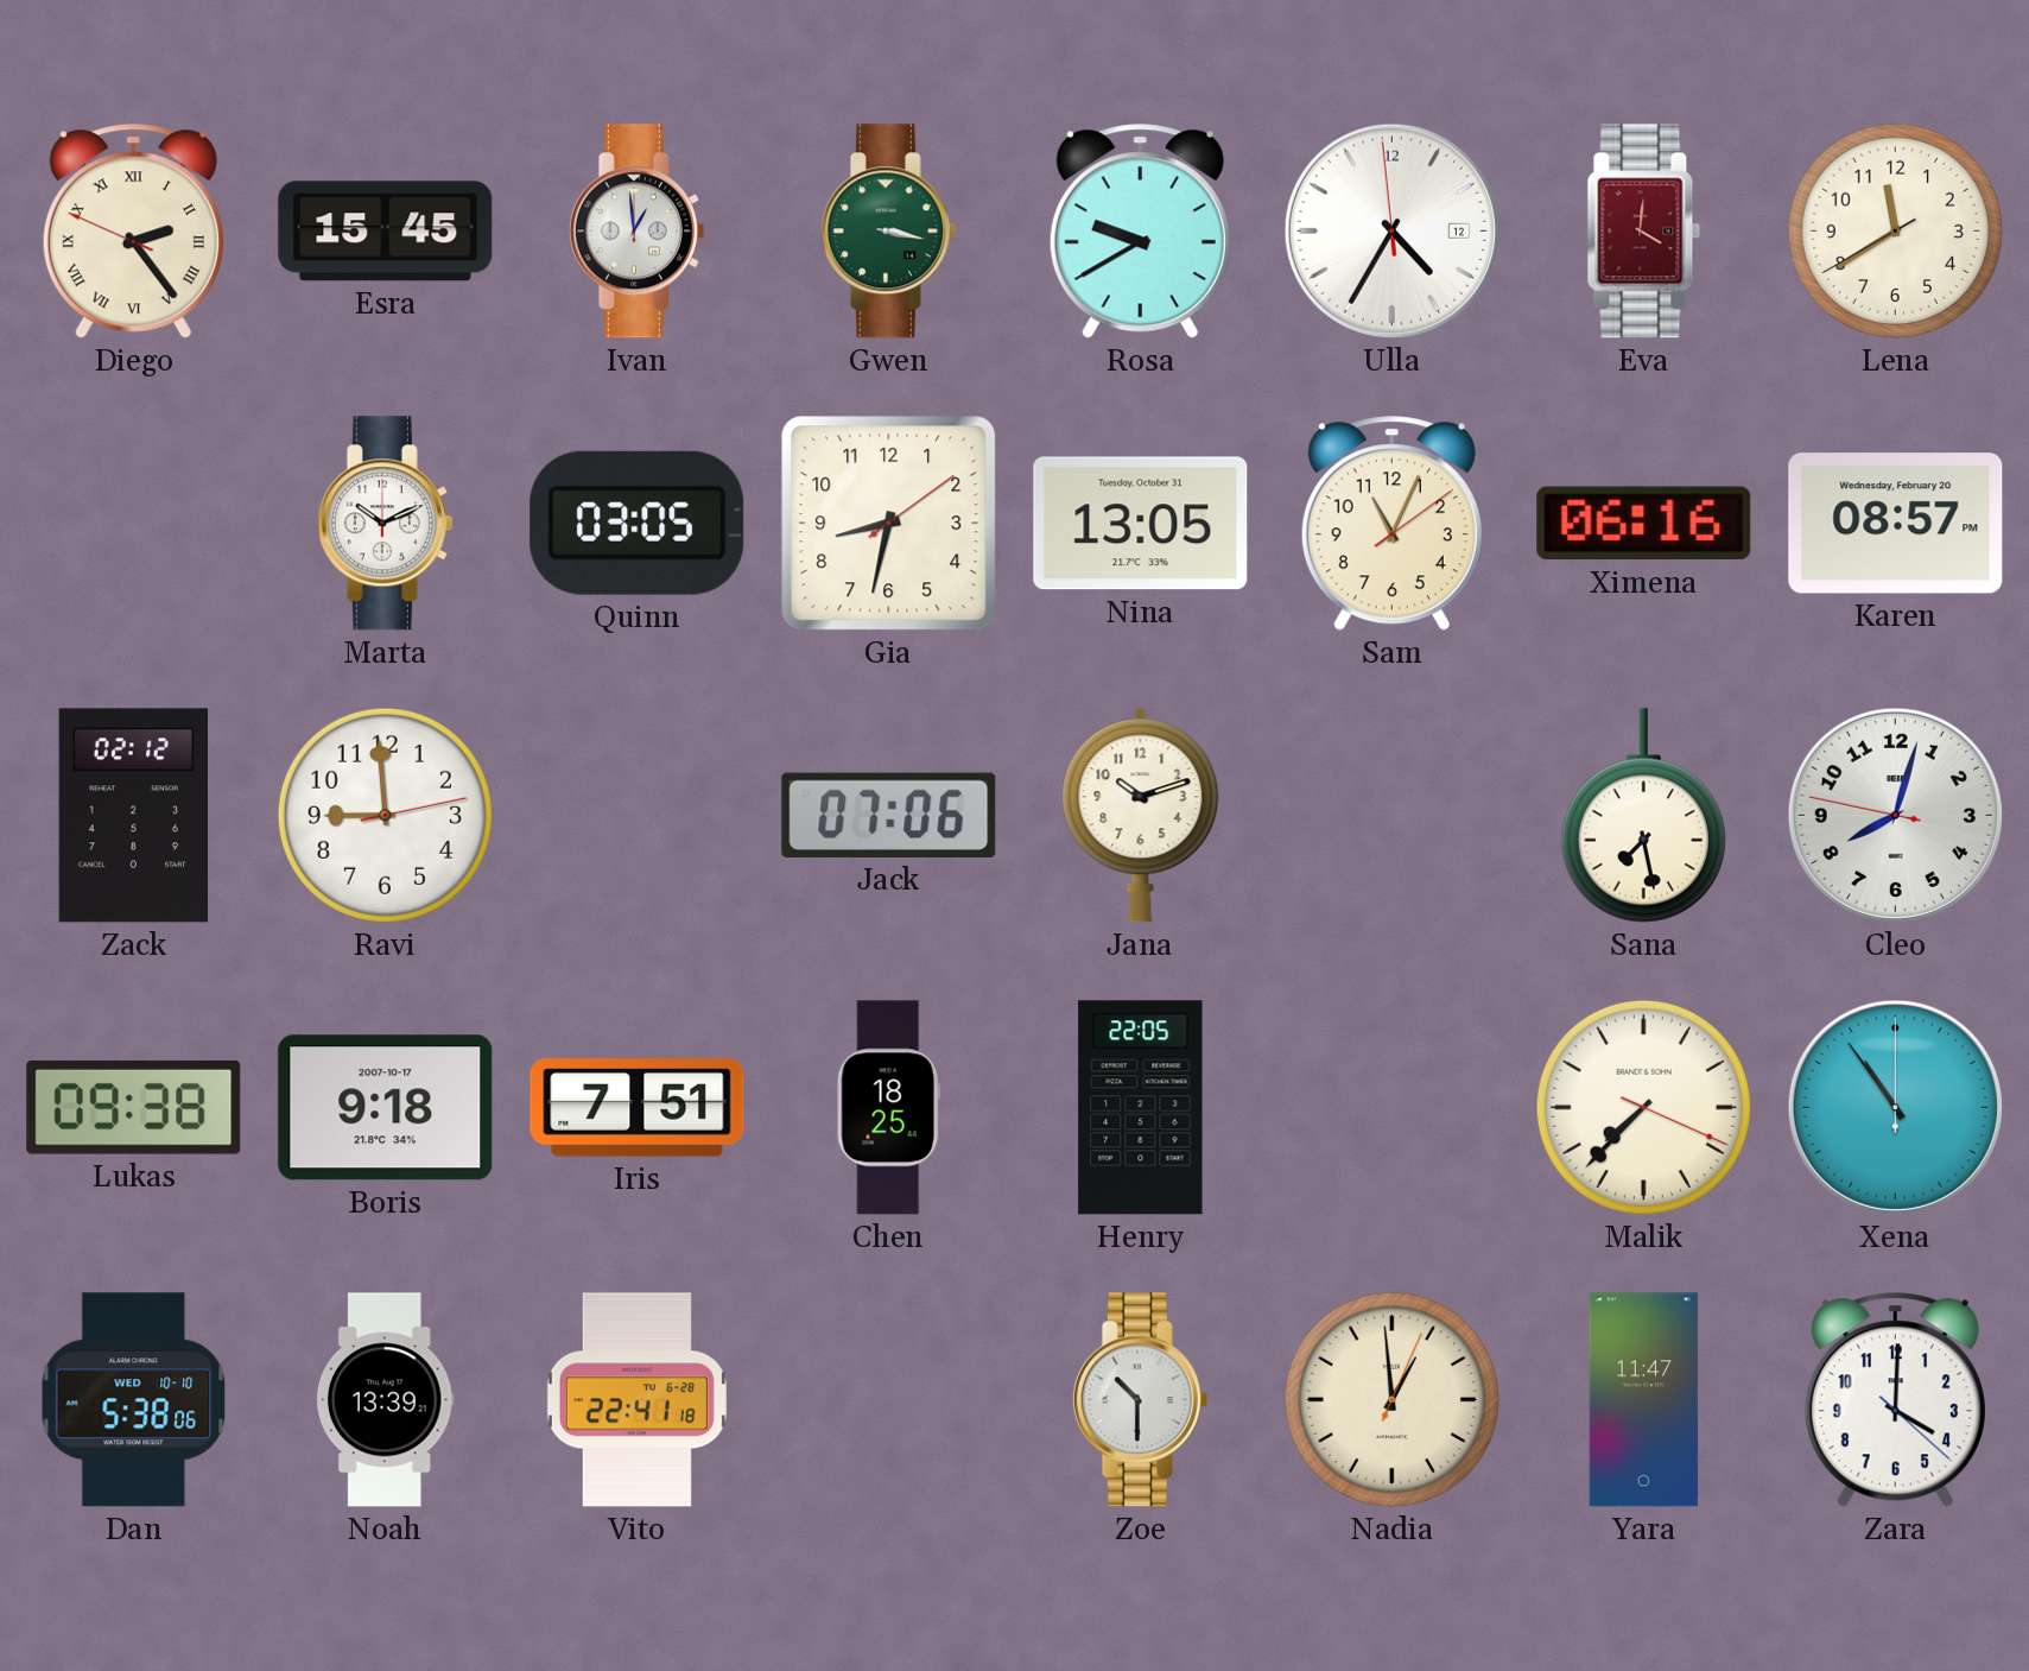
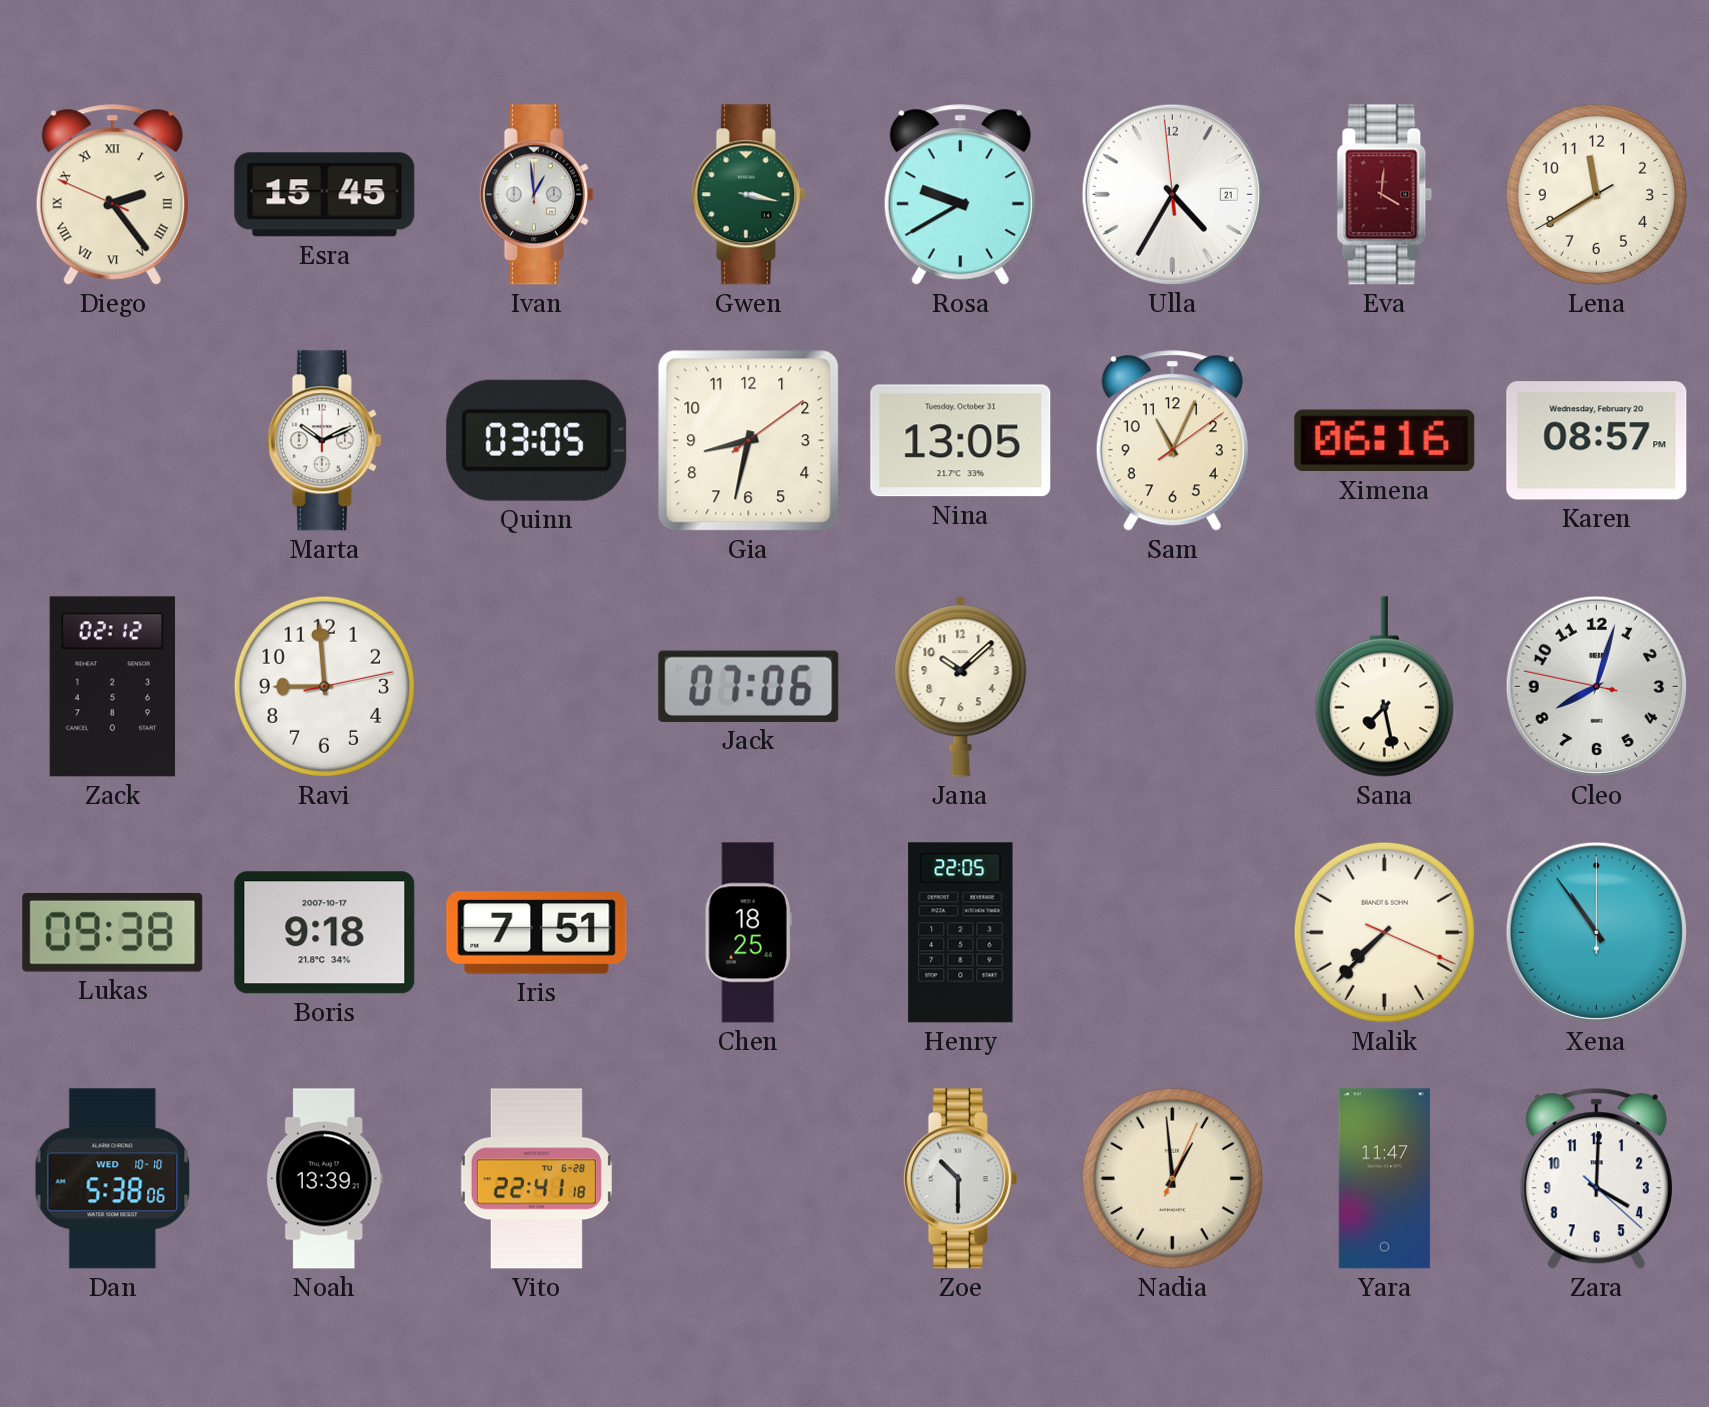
Ulla date: 12 -> 21
Jana: 10:12 -> 10:08
